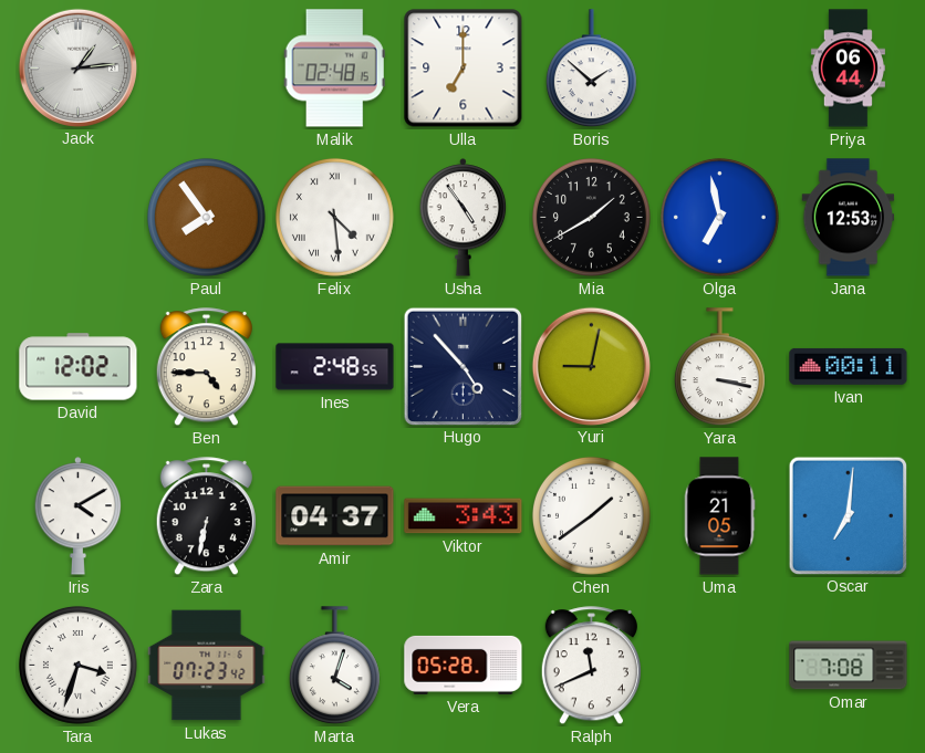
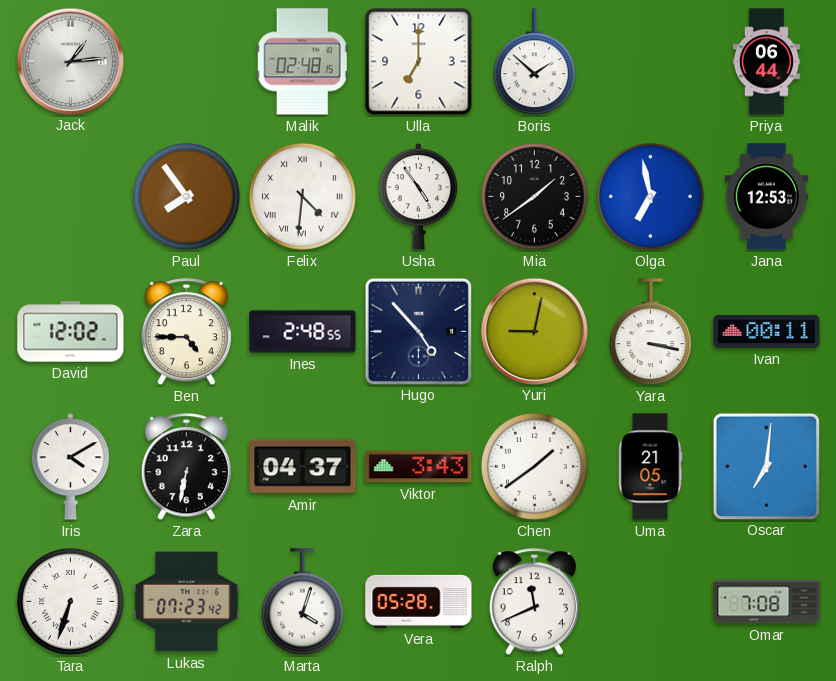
Felix: 4:29 -> 4:31
Mia: 1:40 -> 1:39
Tara: 3:33 -> 6:33
